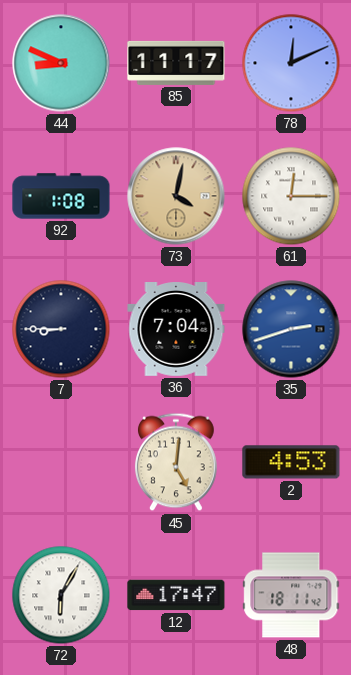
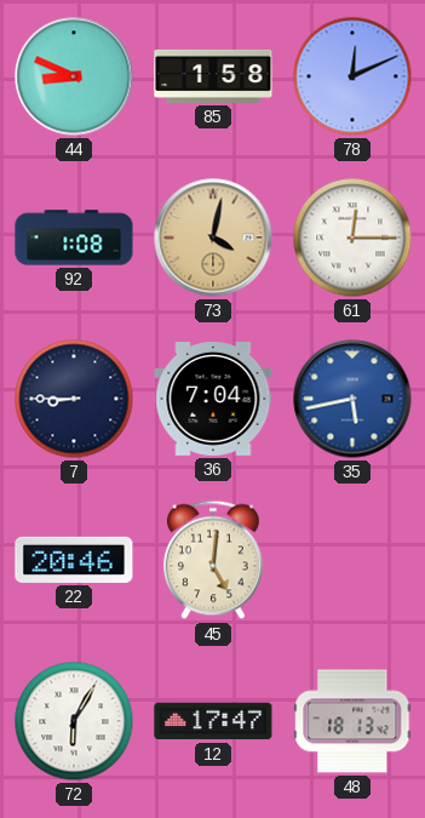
85: 11:17 -> 1:58
35: 2:42 -> 5:43
22: none -> 20:46
2: 4:53 -> none
48: 18:11 -> 18:13
